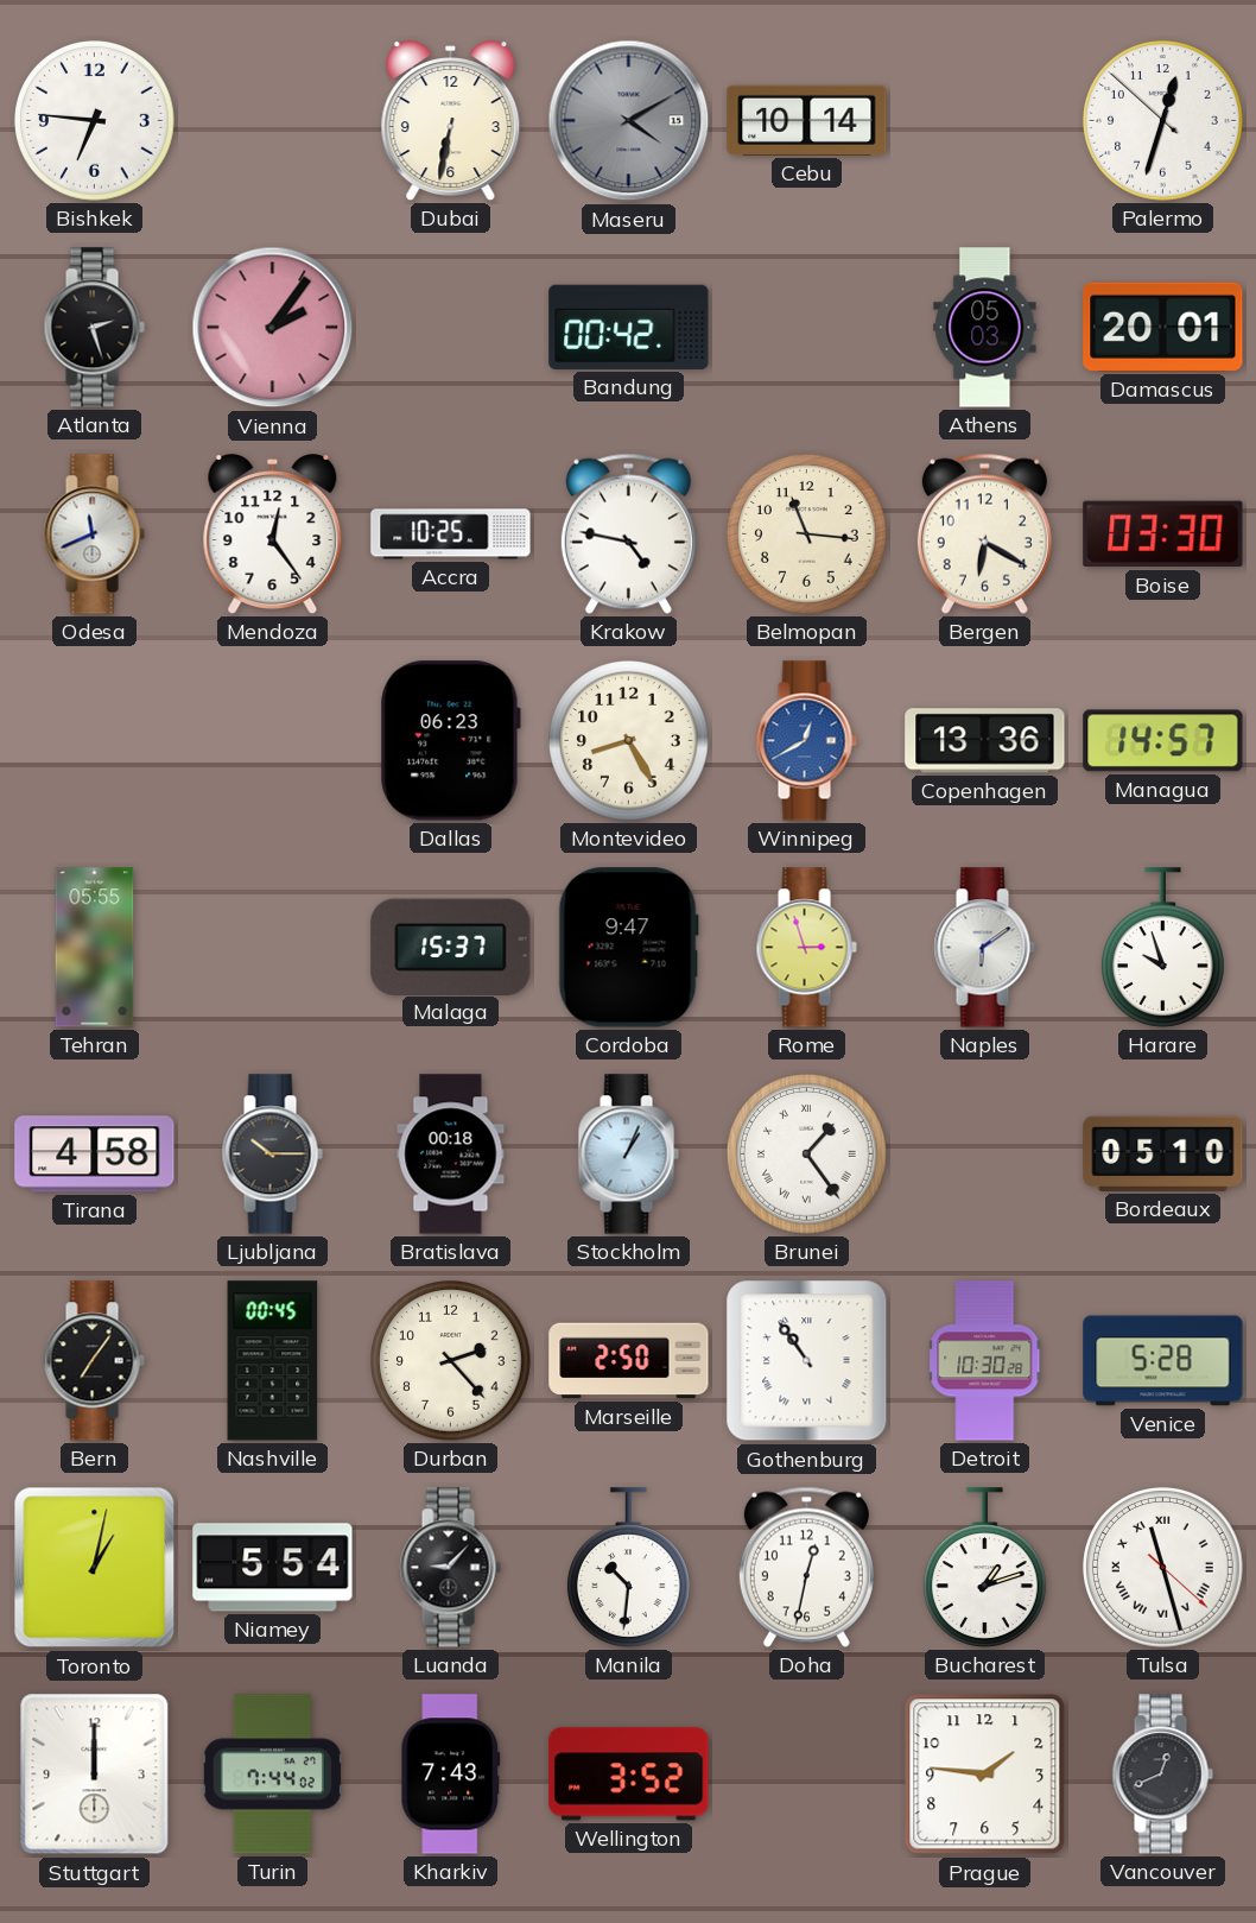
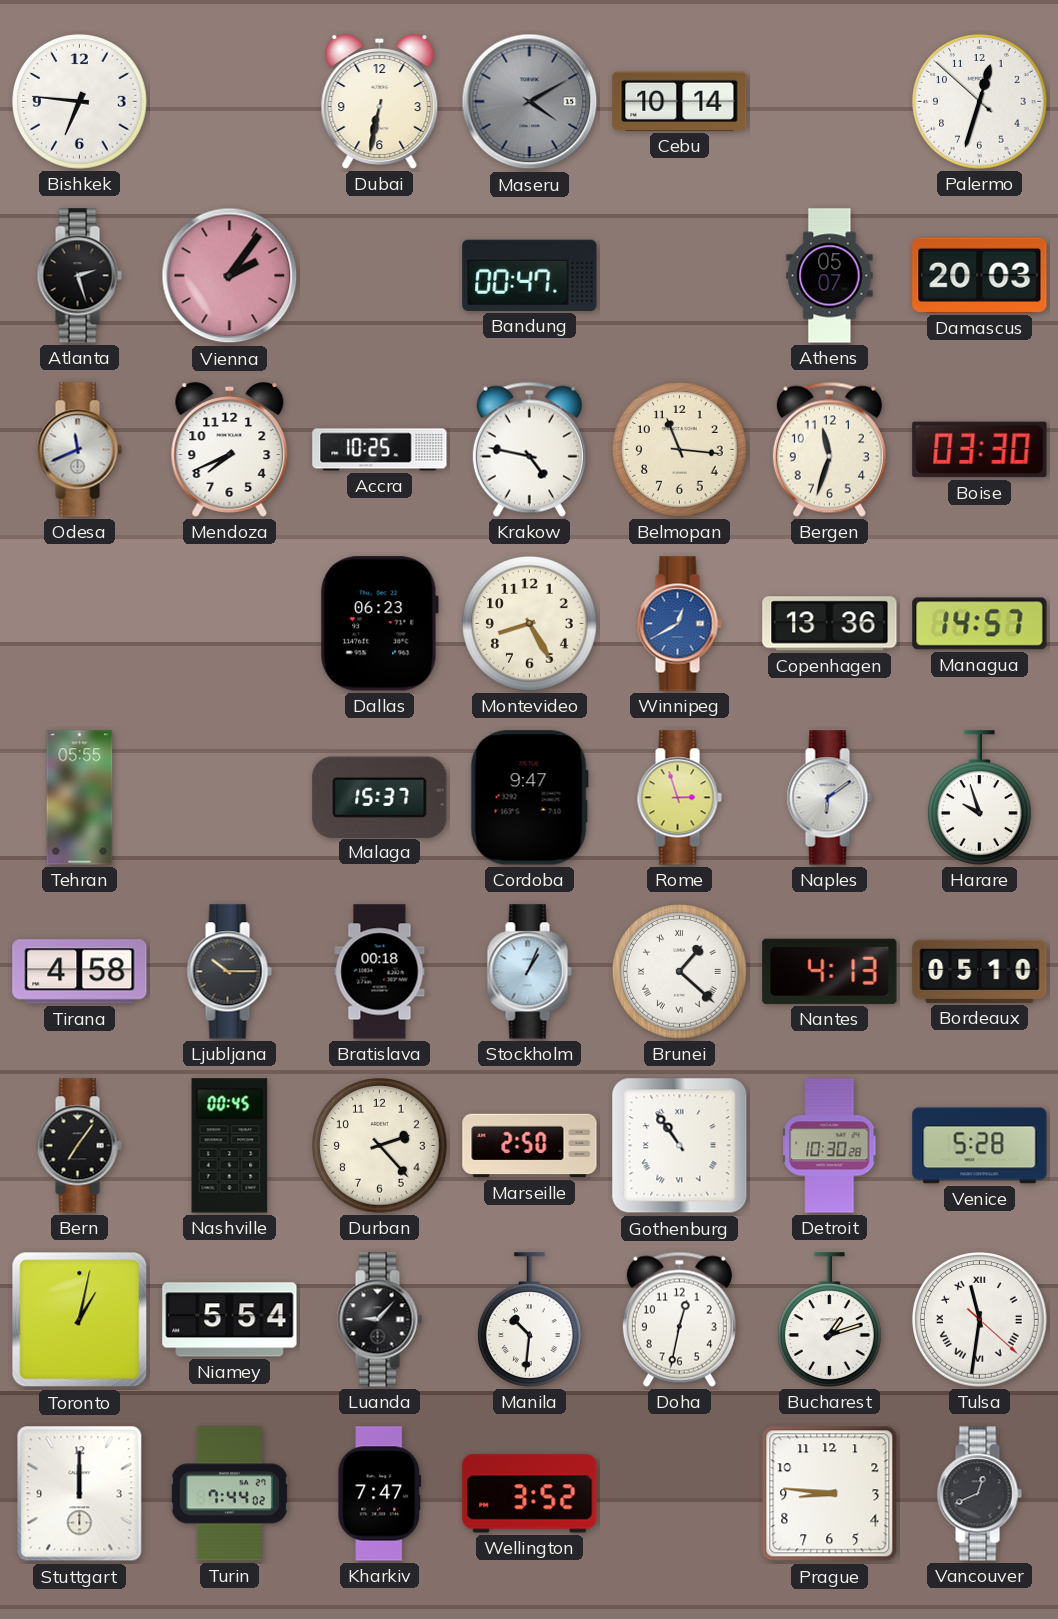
Bandung: 00:42 -> 00:47
Athens: 05:03 -> 05:07
Damascus: 20:01 -> 20:03
Mendoza: 12:24 -> 7:41
Bergen: 6:20 -> 11:33
Brunei: 1:24 -> 1:22
Nantes: none -> 4:13
Tulsa: 11:27 -> 11:31
Kharkiv: 7:43 -> 7:47
Prague: 1:46 -> 8:46
